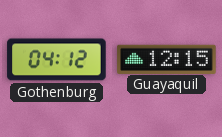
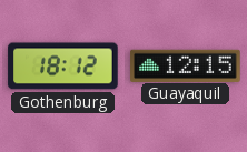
Gothenburg: 04:12 -> 18:12
